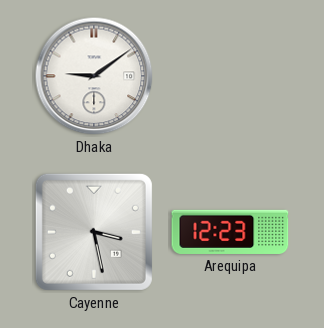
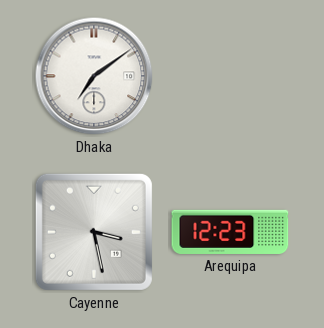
Dhaka: 9:09 -> 7:09
